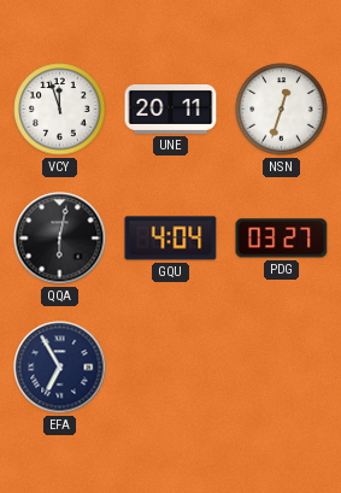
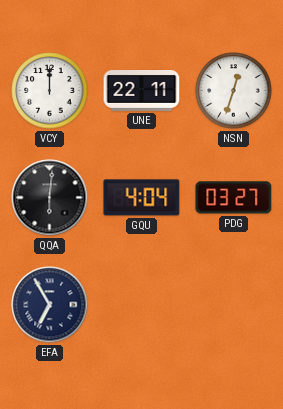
VCY: 11:57 -> 12:00
UNE: 20:11 -> 22:11
QQA: 6:02 -> 6:01
